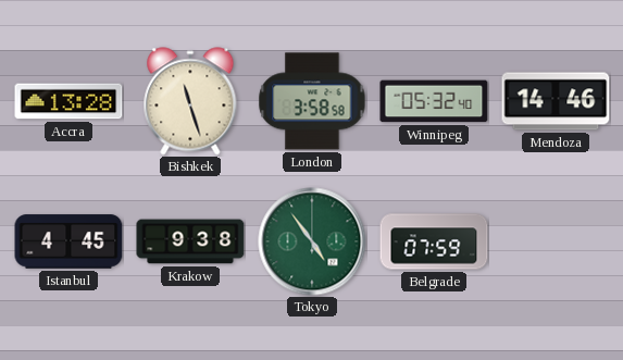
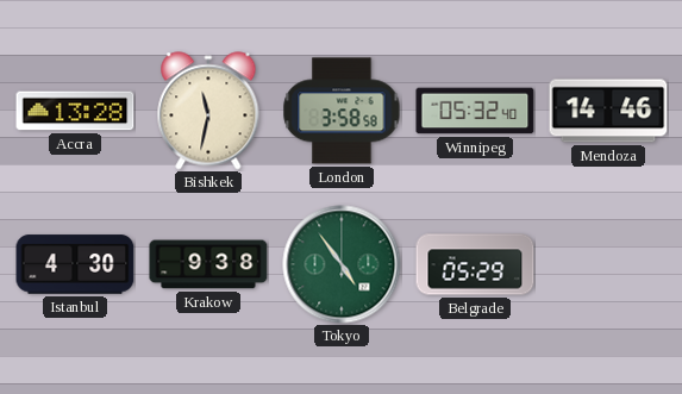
Bishkek: 11:27 -> 11:32
Istanbul: 4:45 -> 4:30
Belgrade: 07:59 -> 05:29
